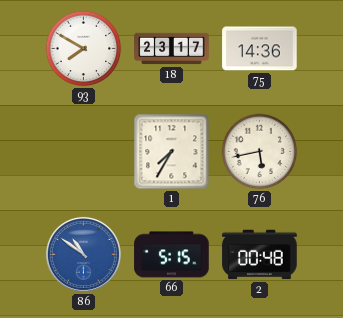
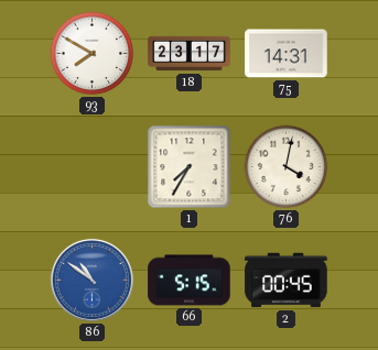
75: 14:36 -> 14:31
76: 5:43 -> 4:02
2: 00:48 -> 00:45
